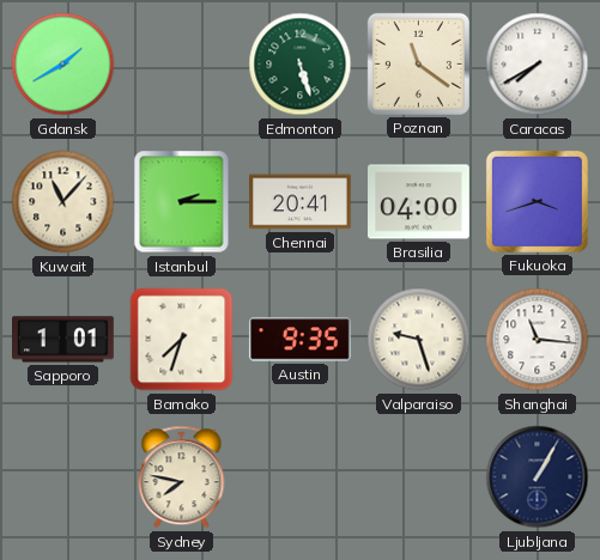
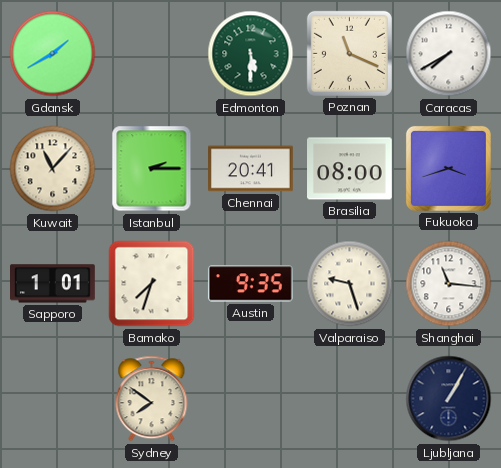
Edmonton: 5:27 -> 5:30
Poznan: 11:21 -> 11:19
Brasilia: 04:00 -> 08:00
Sydney: 7:47 -> 7:51
